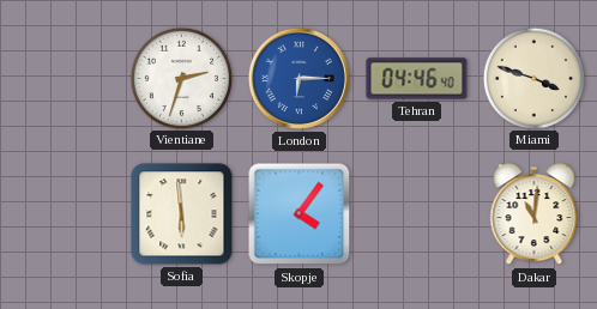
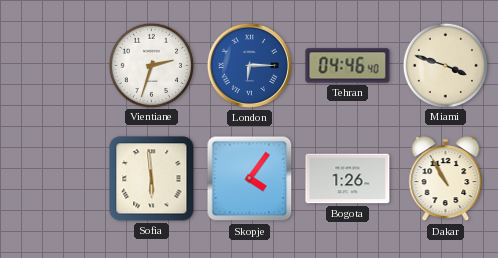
Bogota: none -> 1:26
Dakar: 11:01 -> 10:55
